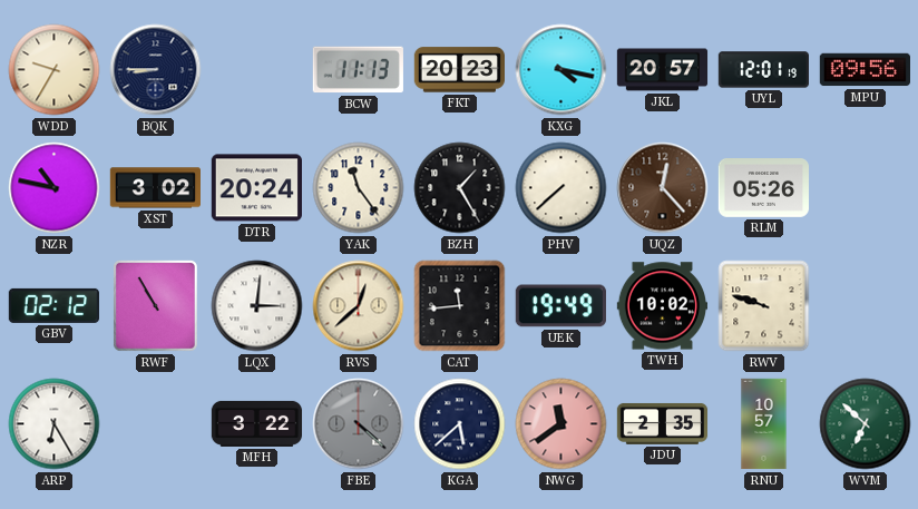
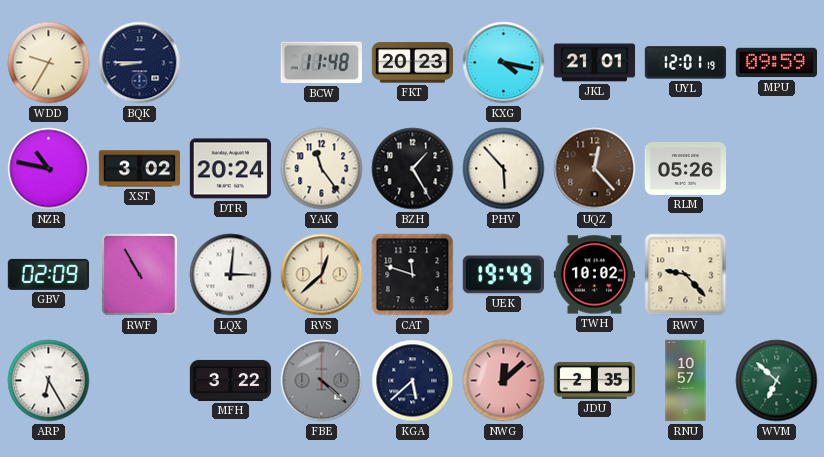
BCW: 11:13 -> 11:48
JKL: 20:57 -> 21:01
MPU: 09:56 -> 09:59
PHV: 7:38 -> 5:53
GBV: 02:12 -> 02:09
CAT: 11:44 -> 11:48
RWV: 9:48 -> 9:23
NWG: 11:39 -> 12:08
